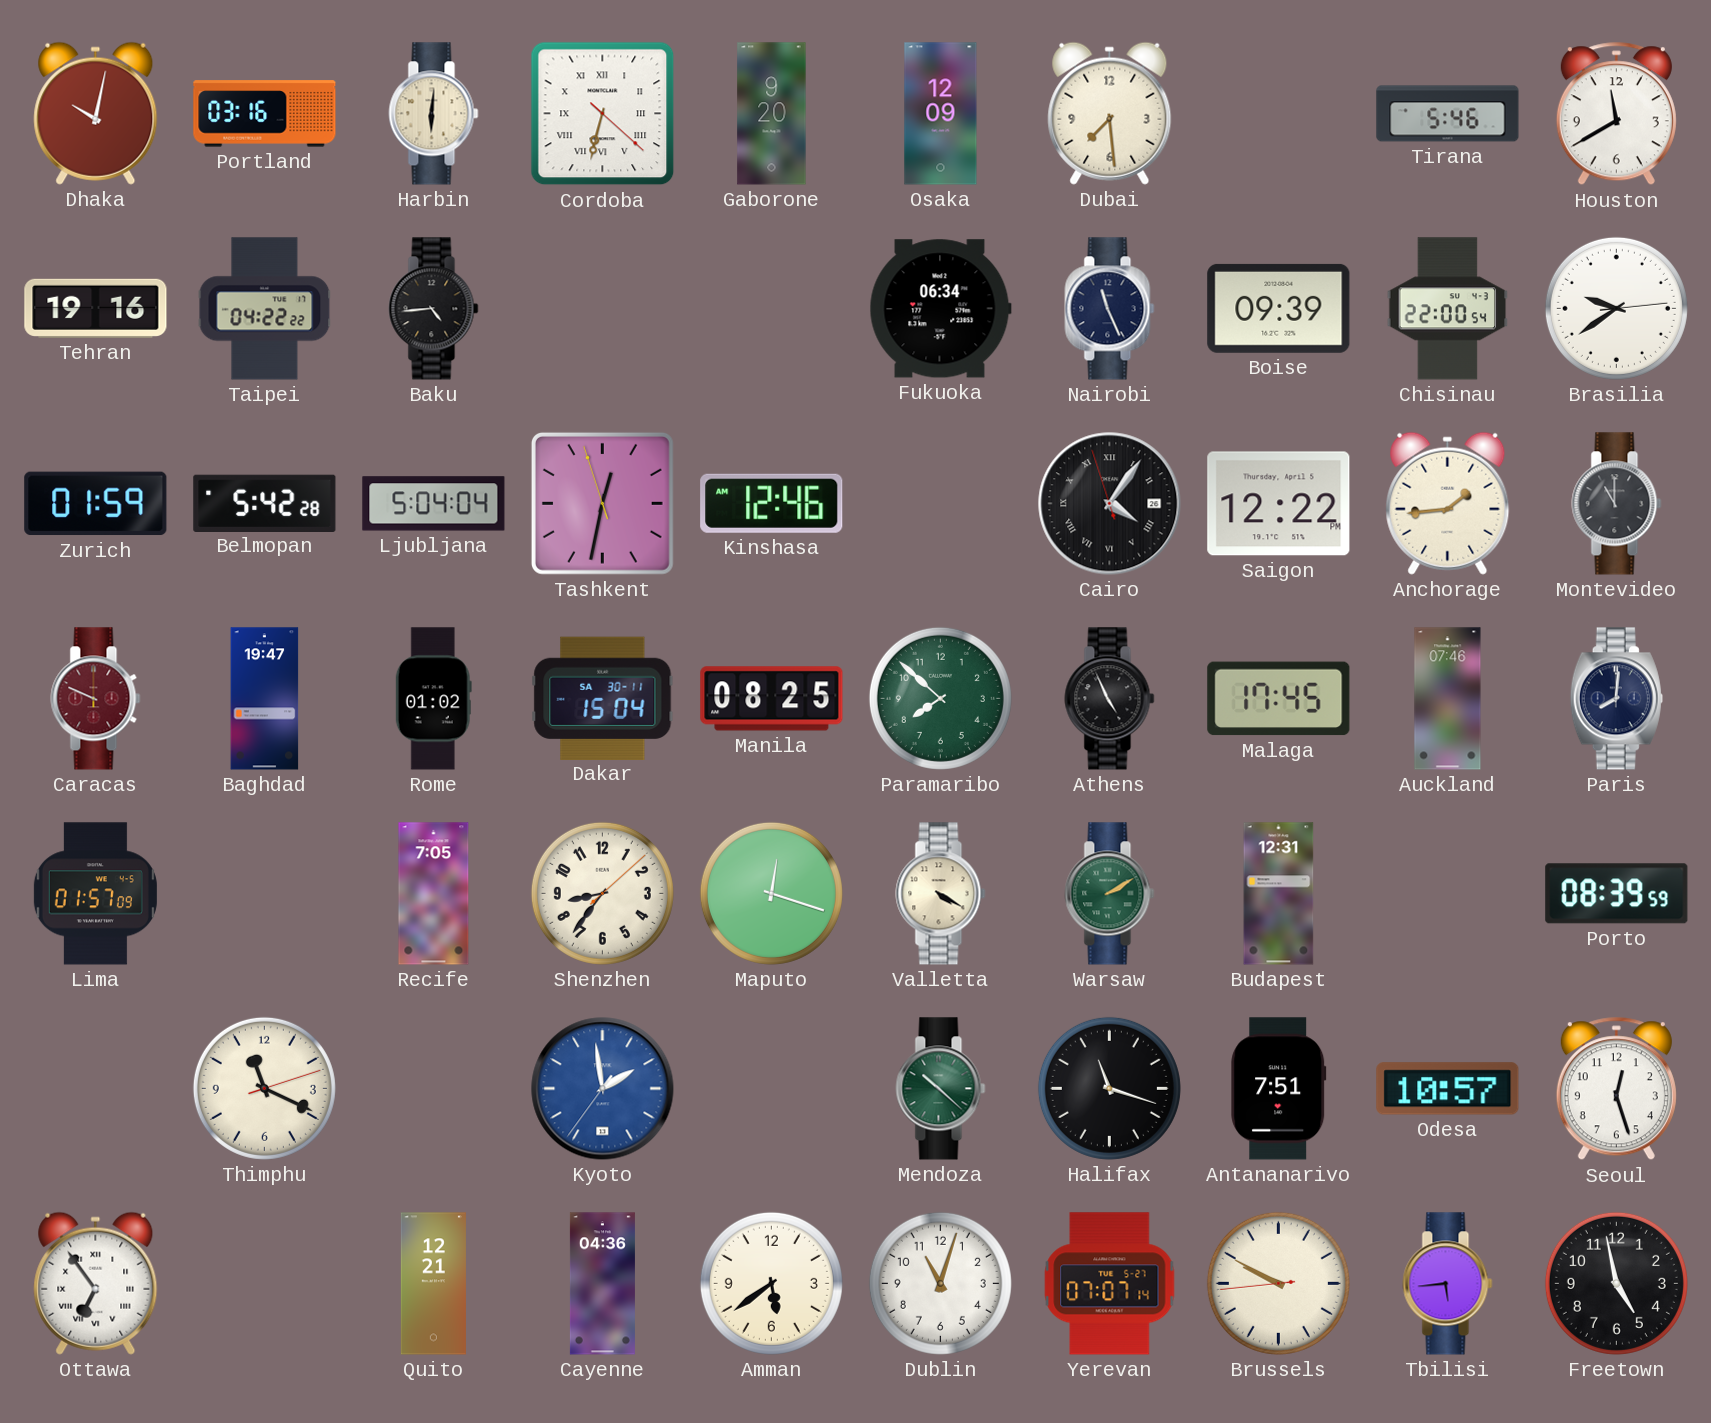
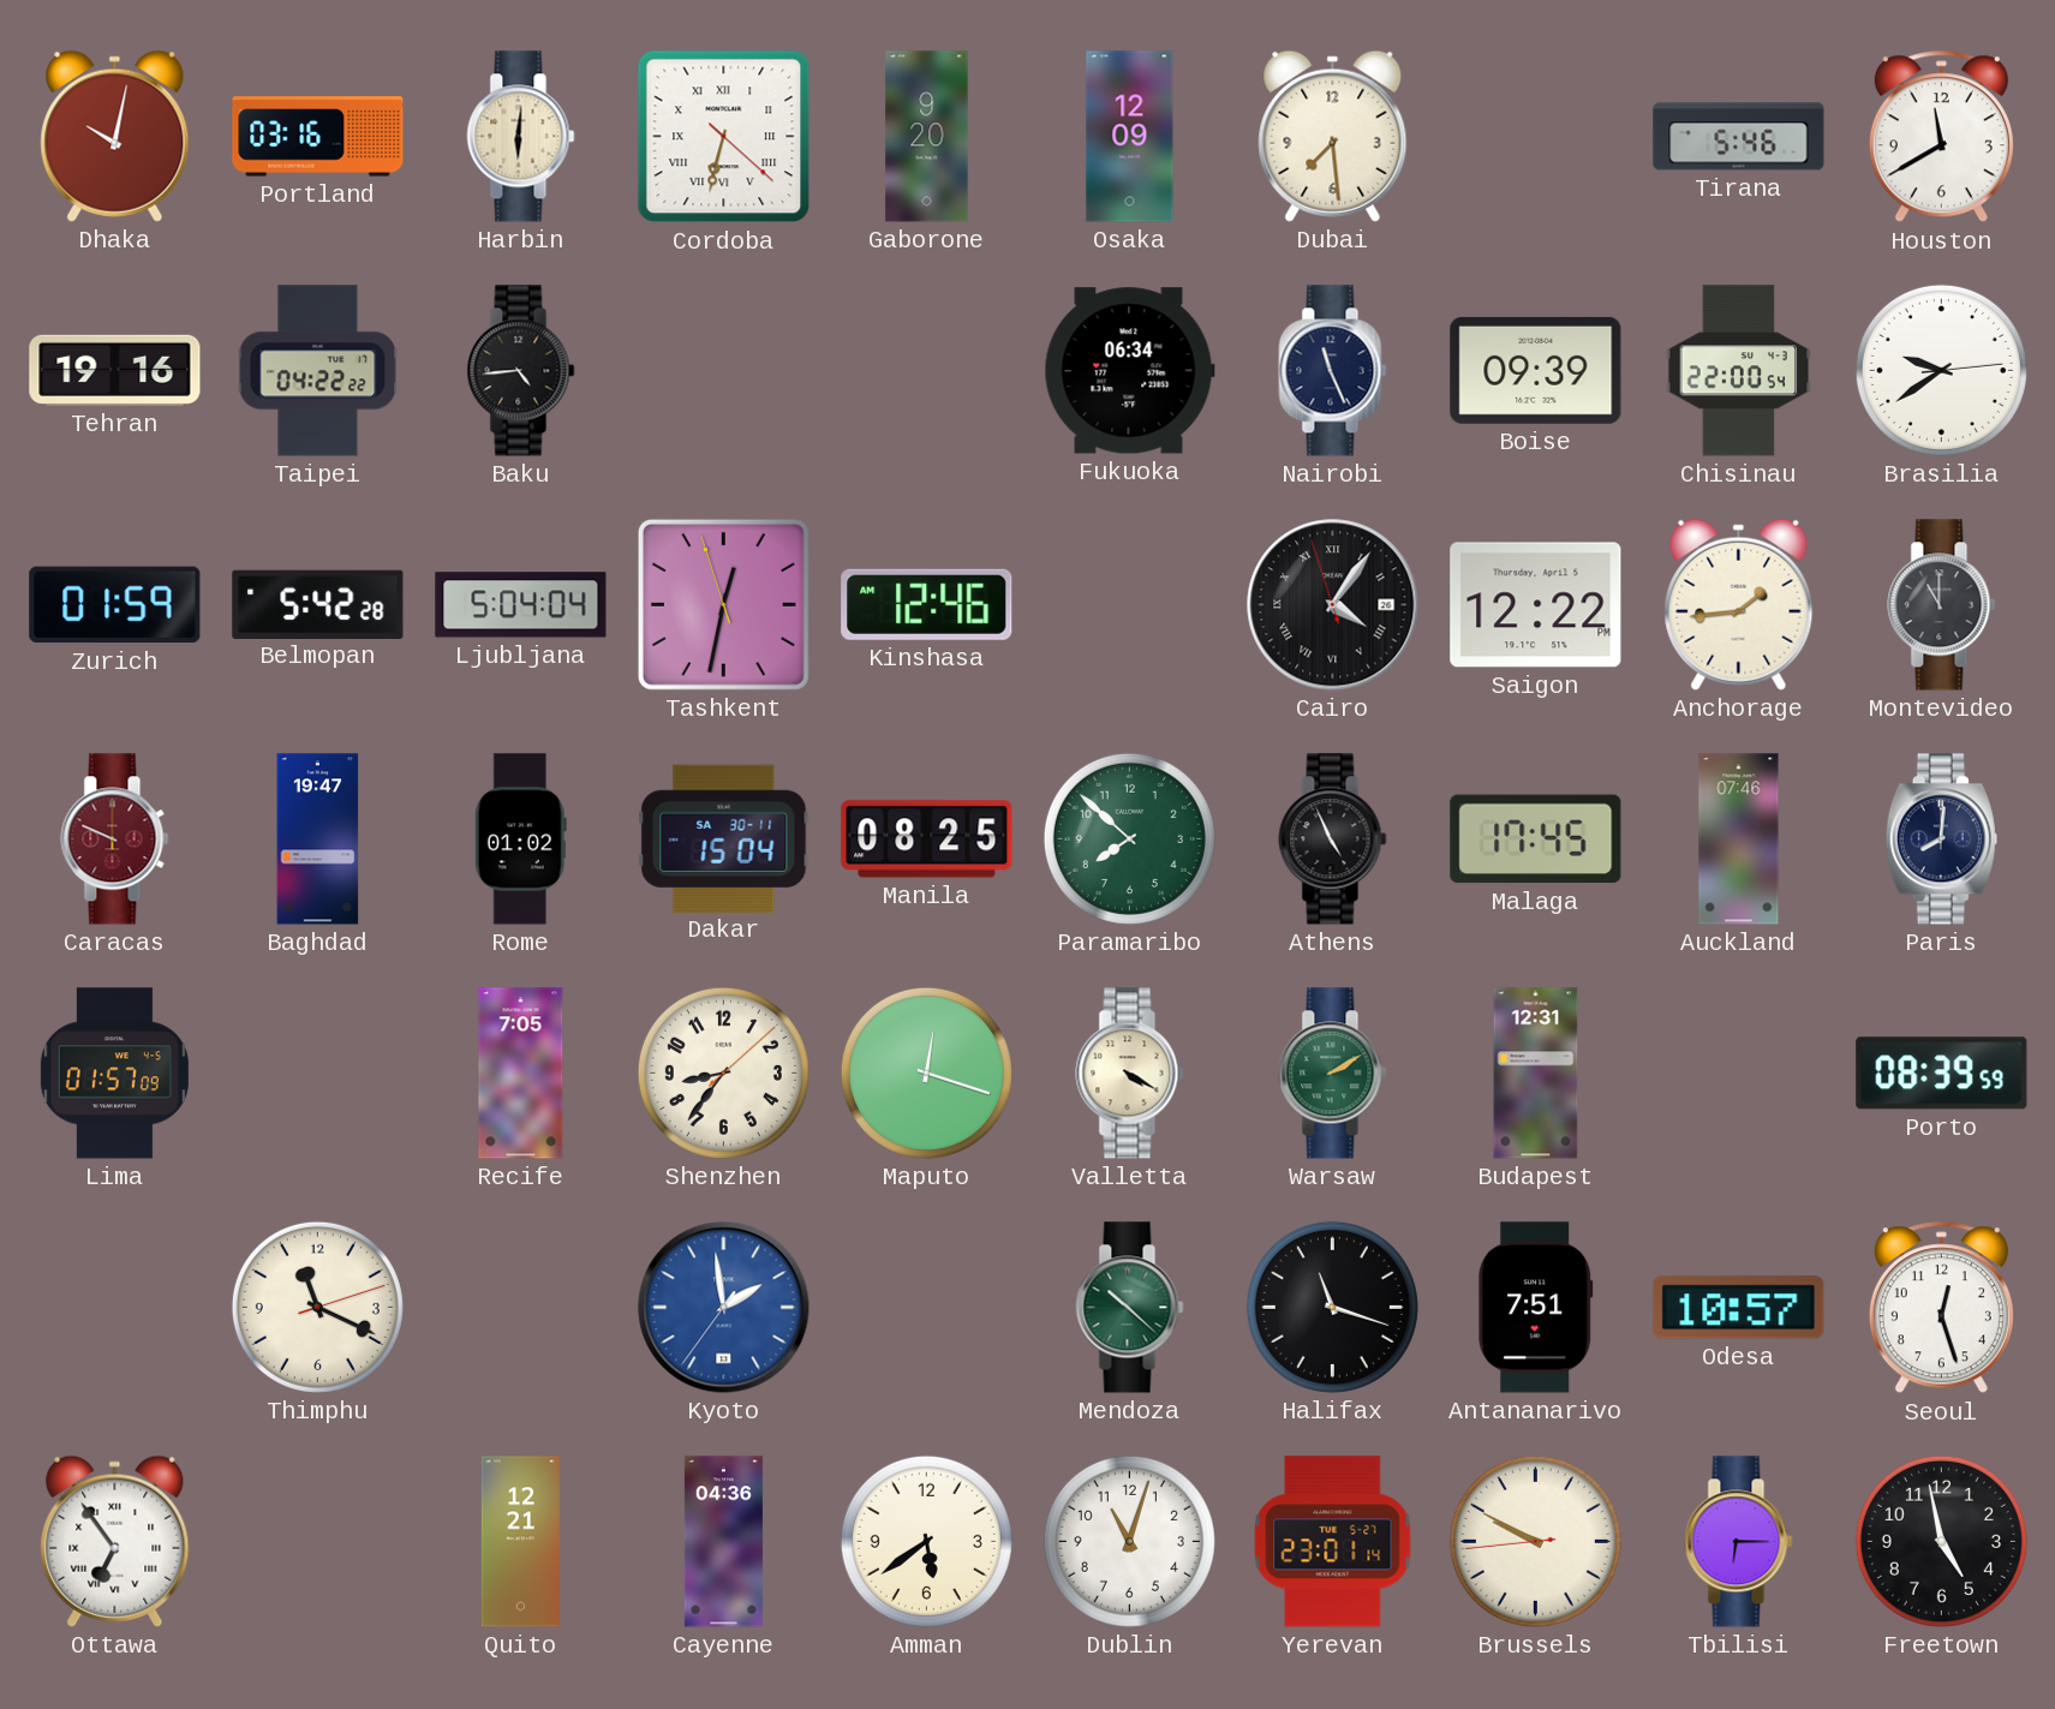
Yerevan: 07:07 -> 23:01
Tbilisi: 5:44 -> 6:15
